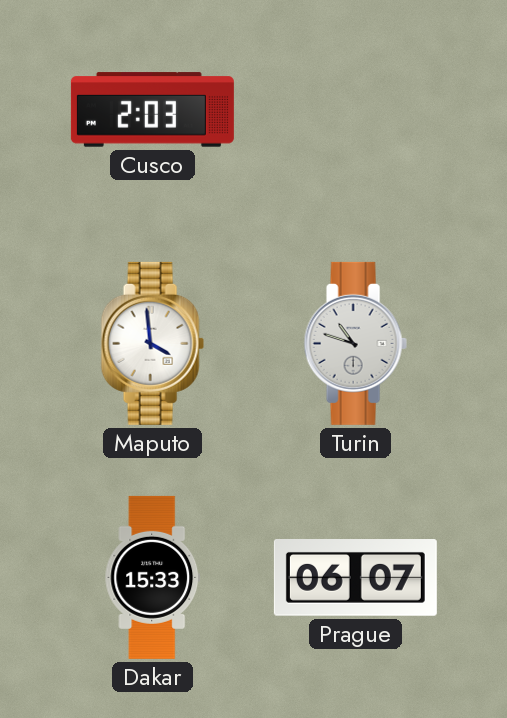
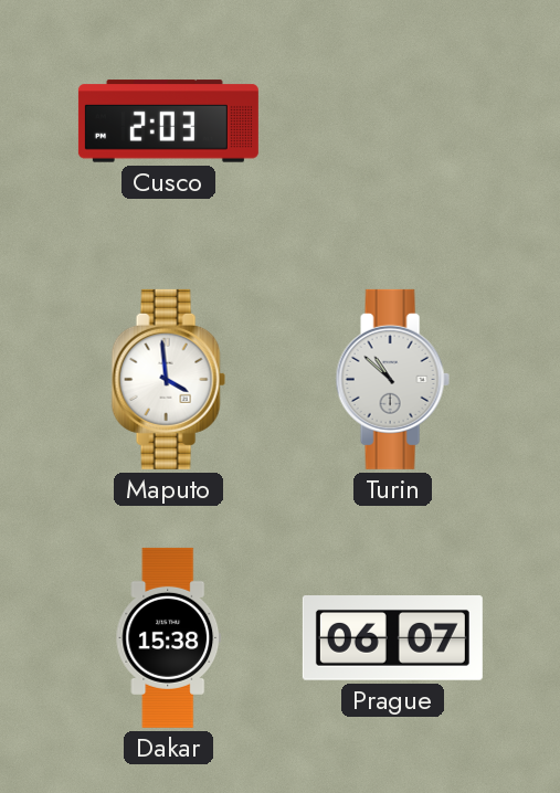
Turin: 10:48 -> 10:52
Dakar: 15:33 -> 15:38
